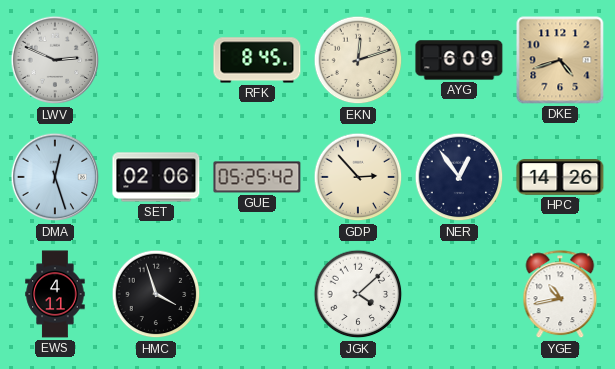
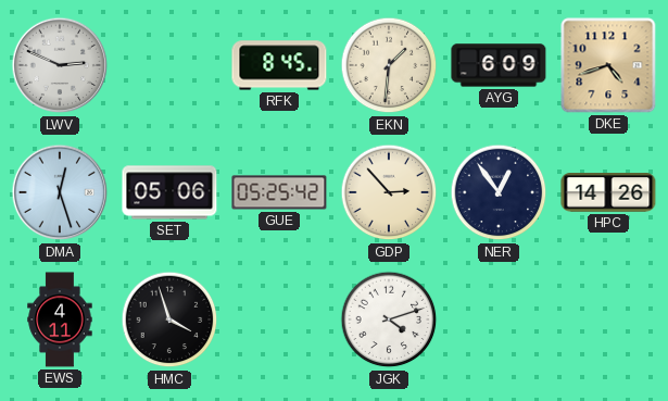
EKN: 12:12 -> 1:31
SET: 02:06 -> 05:06
JGK: 4:08 -> 4:12
YGE: 10:43 -> none
